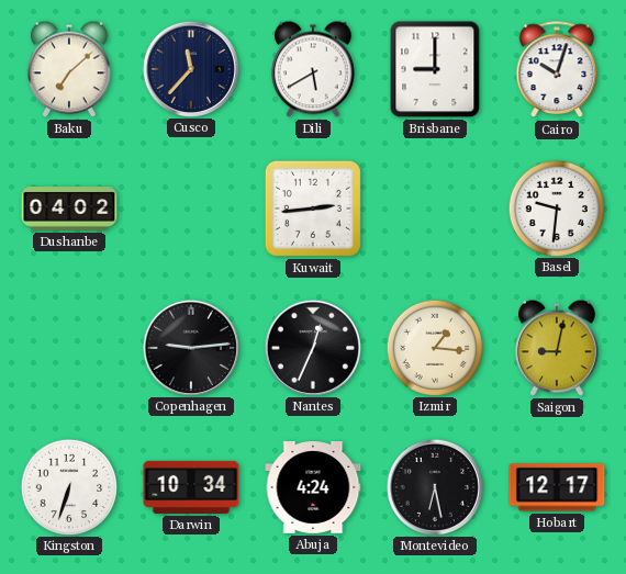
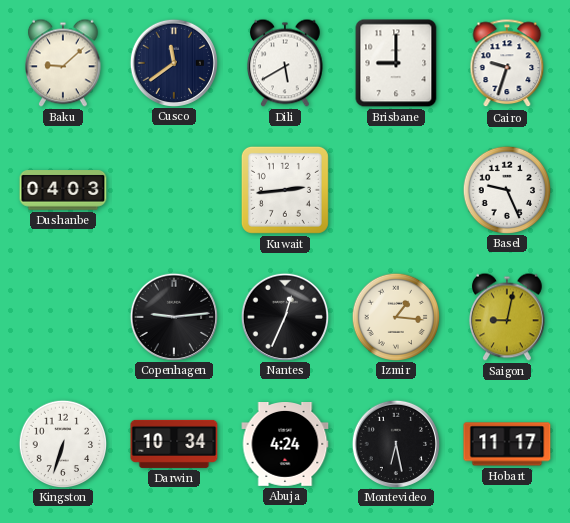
Baku: 7:08 -> 9:08
Cusco: 11:37 -> 11:39
Cairo: 10:03 -> 9:33
Dushanbe: 04:02 -> 04:03
Basel: 9:31 -> 9:26
Hobart: 12:17 -> 11:17
